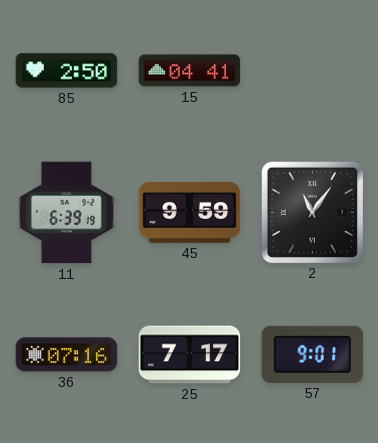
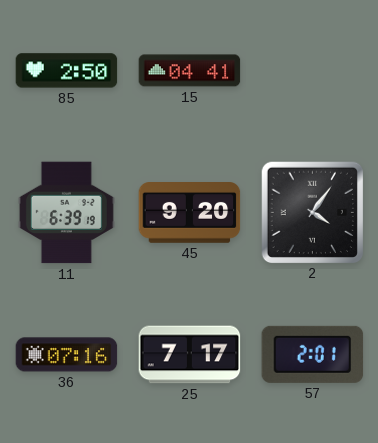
45: 9:59 -> 9:20
2: 11:06 -> 4:06
57: 9:01 -> 2:01
